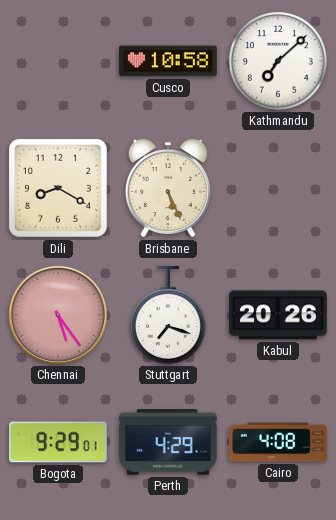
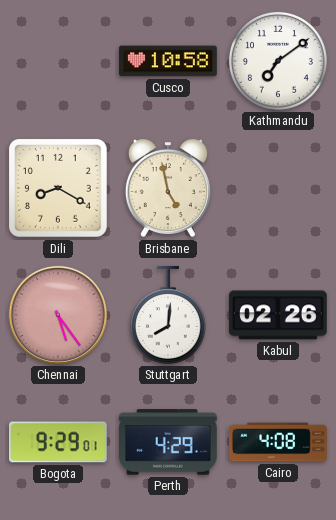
Kathmandu: 7:08 -> 7:09
Brisbane: 5:26 -> 4:58
Stuttgart: 7:18 -> 8:01
Kabul: 20:26 -> 02:26
